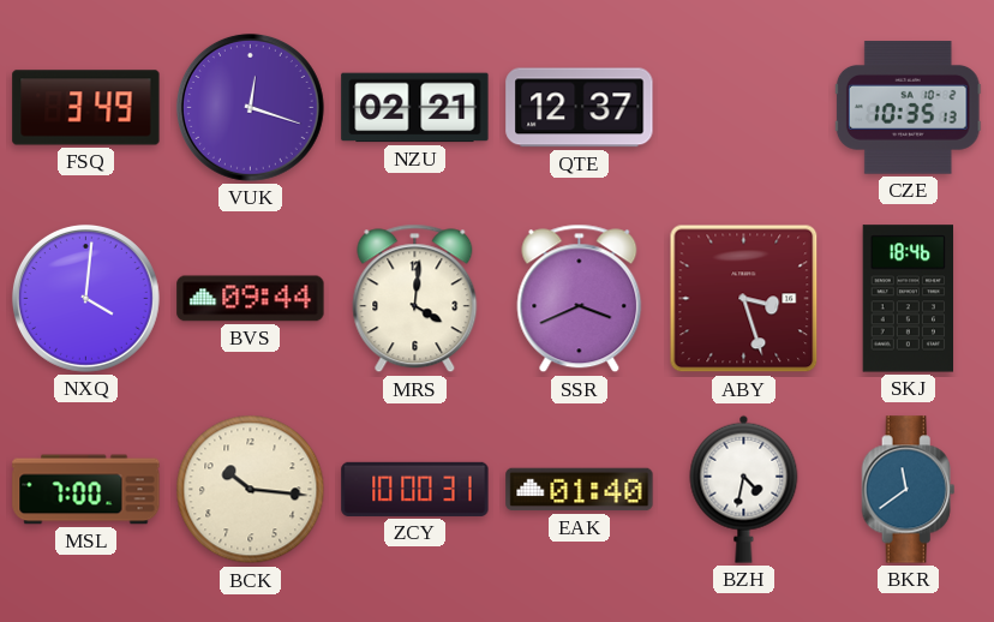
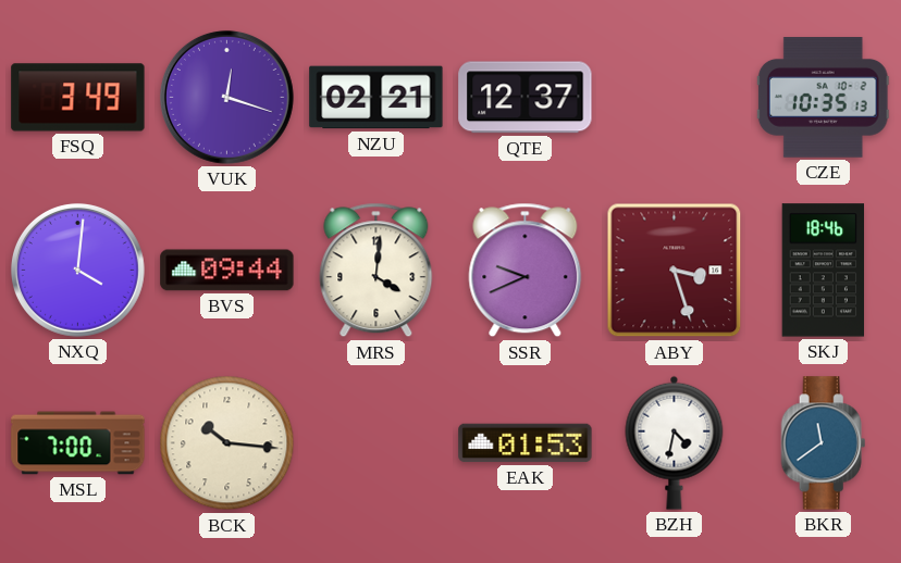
SSR: 3:41 -> 9:41
ZCY: 10:00 -> none
EAK: 01:40 -> 01:53
